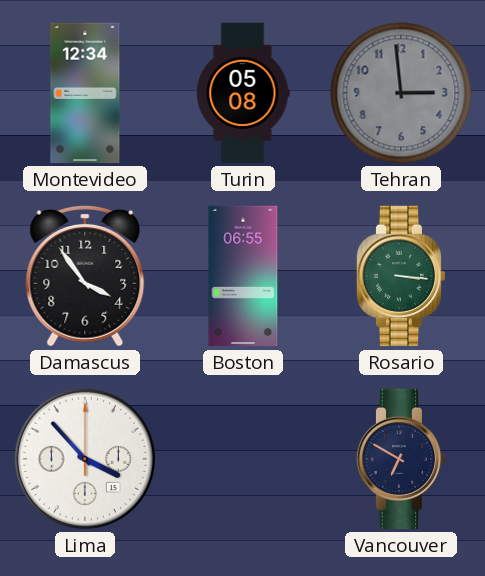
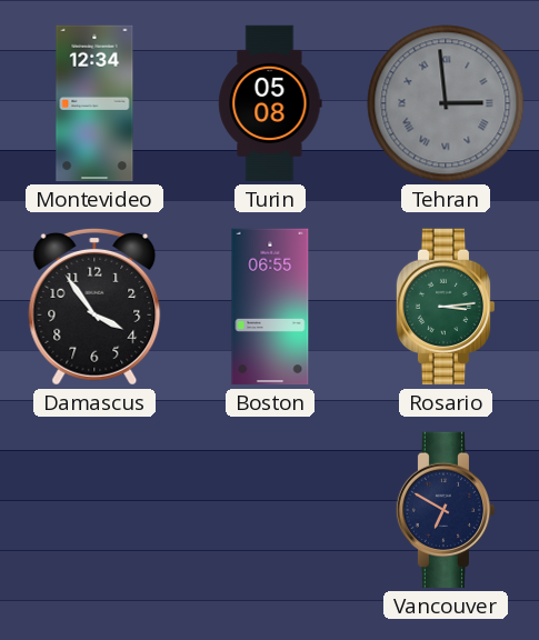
Tehran numerals: Arabic -> Roman
Rosario: 3:16 -> 3:14
Lima: 3:53 -> none
